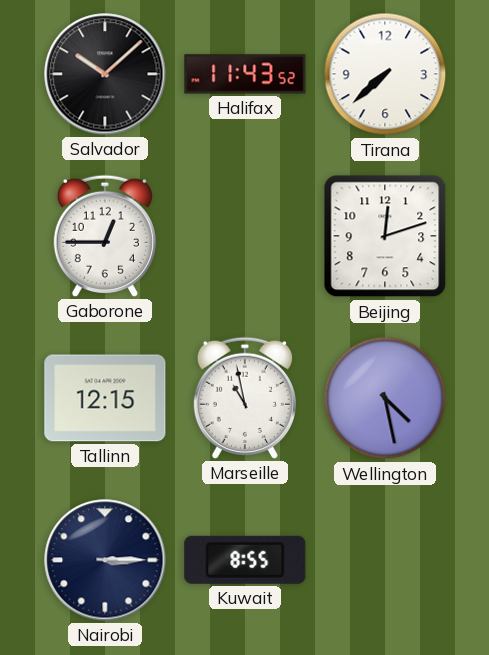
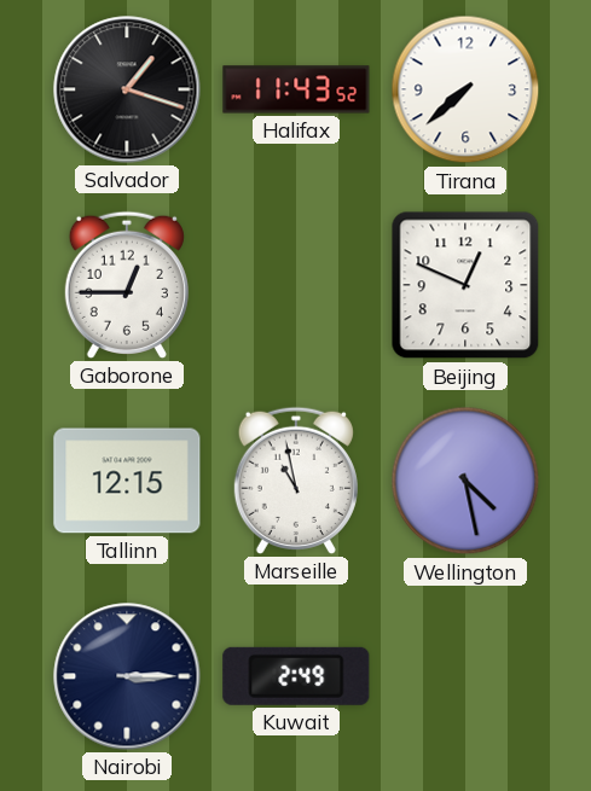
Salvador: 10:08 -> 1:18
Beijing: 12:12 -> 12:49
Kuwait: 8:55 -> 2:49
